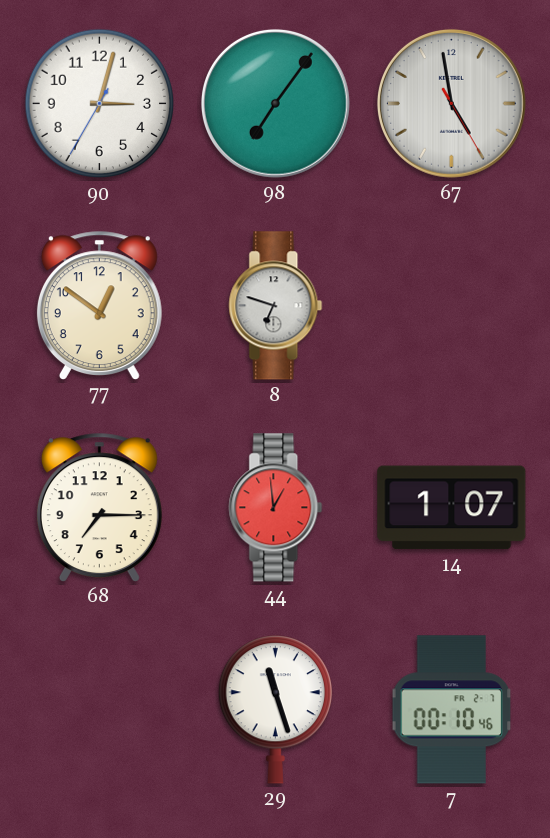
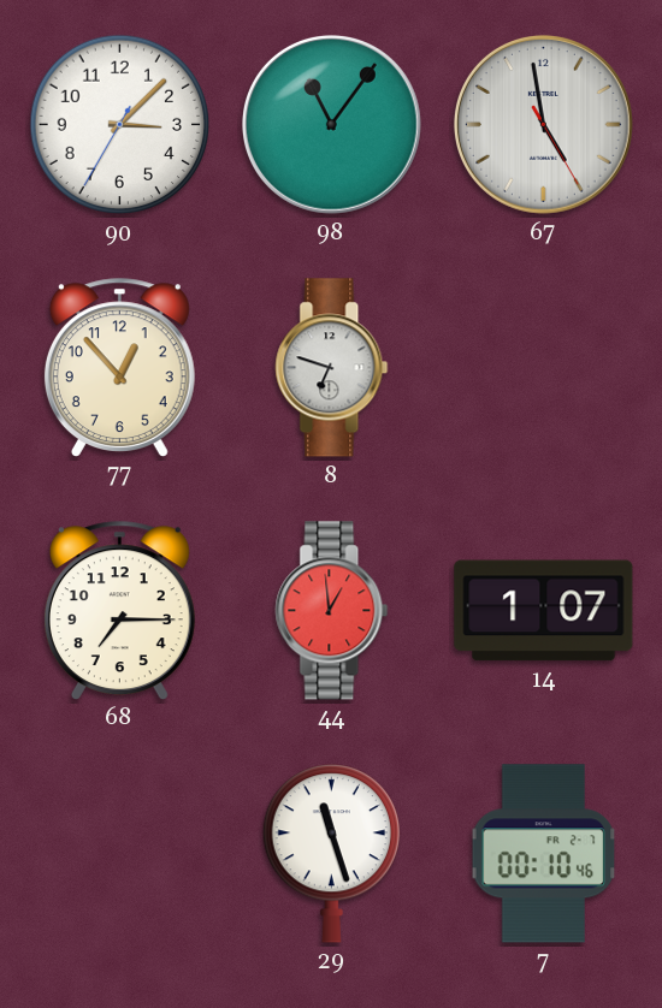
90: 3:02 -> 3:07
98: 7:06 -> 11:06
77: 12:51 -> 12:53
